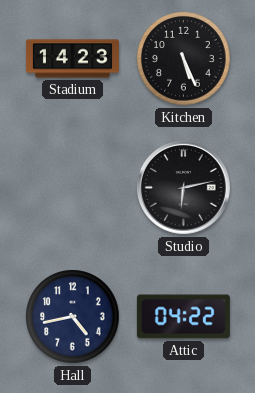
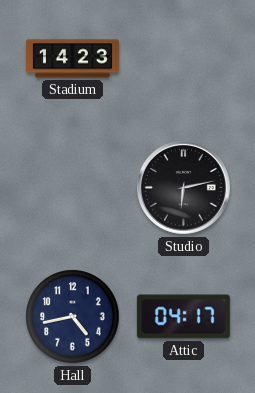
Kitchen: 5:26 -> none
Attic: 04:22 -> 04:17
